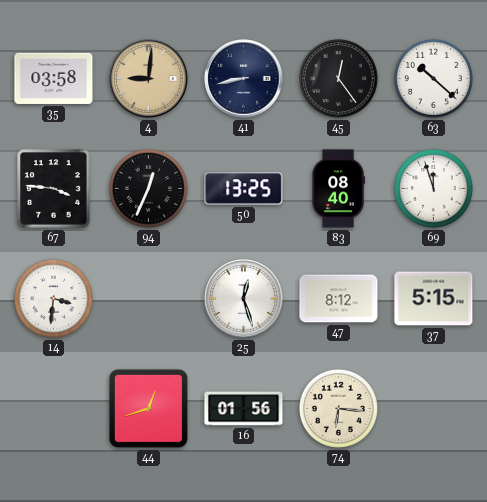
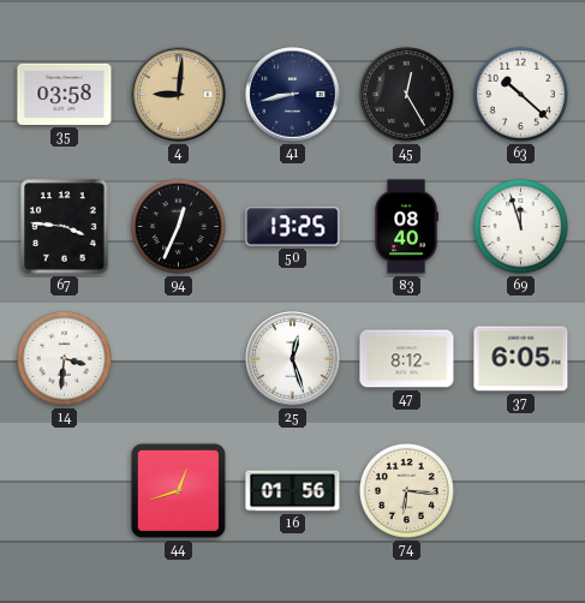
45: 12:24 -> 12:25
37: 5:15 -> 6:05
